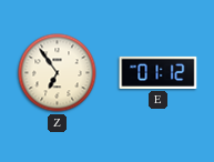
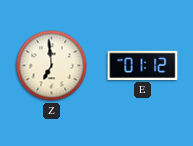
Z: 6:54 -> 6:59
